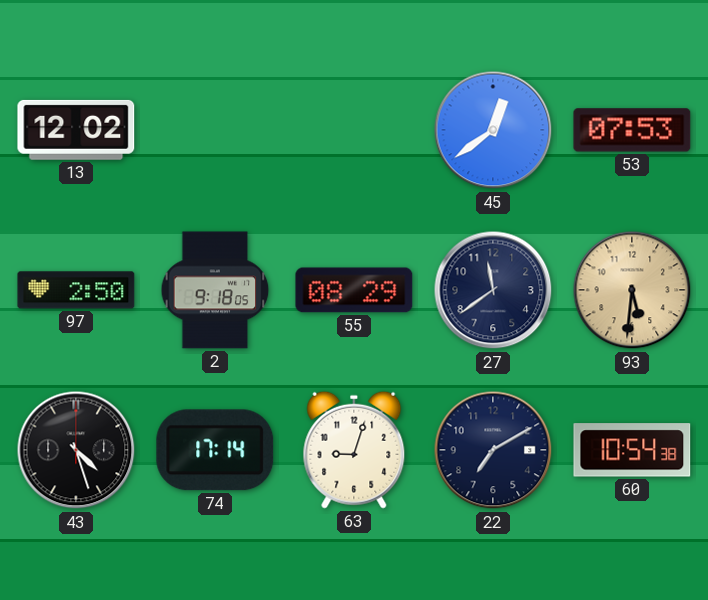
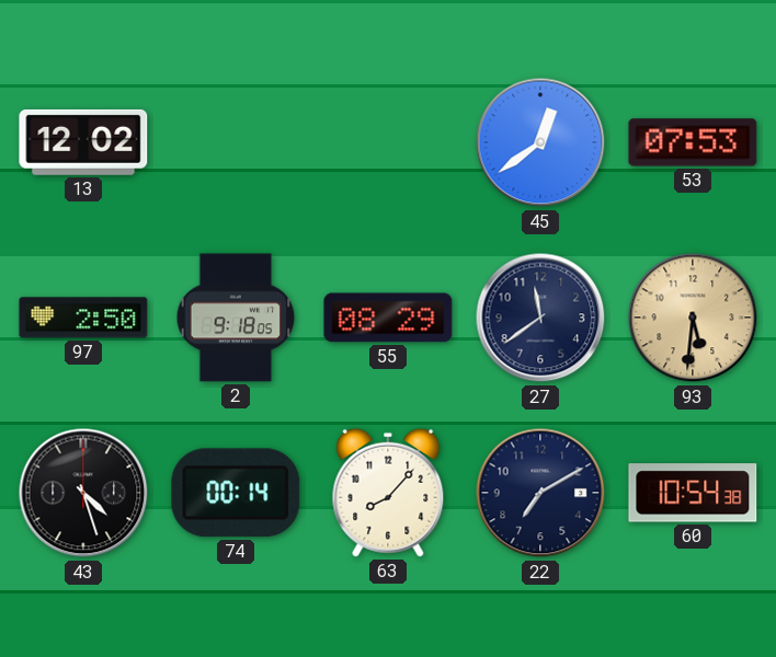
74: 17:14 -> 00:14
63: 9:03 -> 8:07
